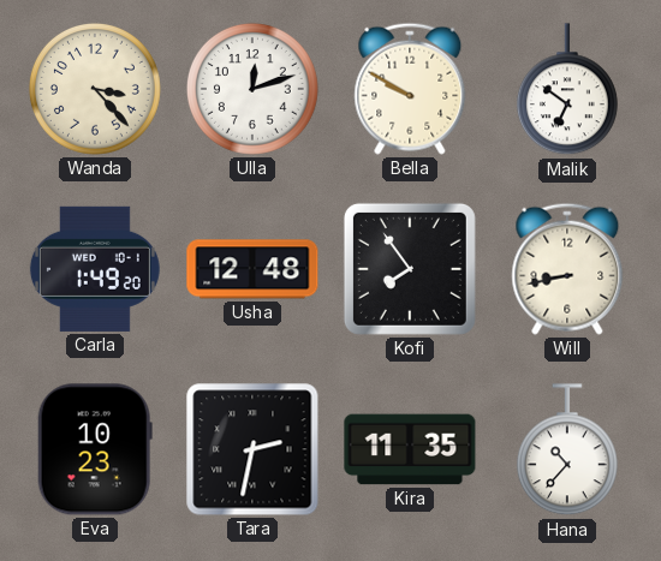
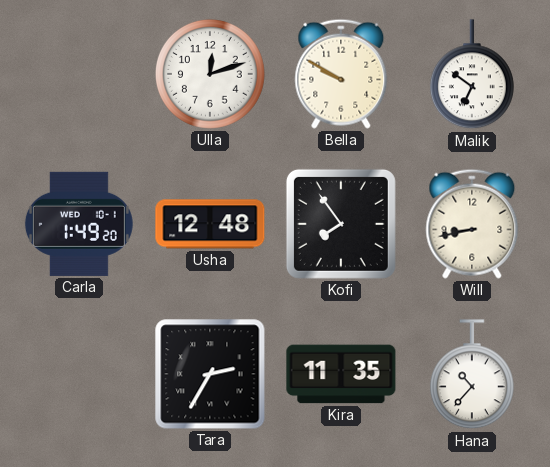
Wanda: 3:23 -> none
Eva: 10:23 -> none
Tara: 2:32 -> 2:35
